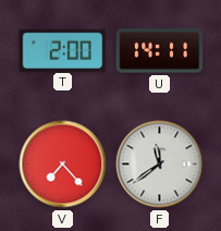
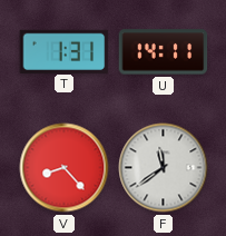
T: 2:00 -> 1:31
V: 7:23 -> 8:23
